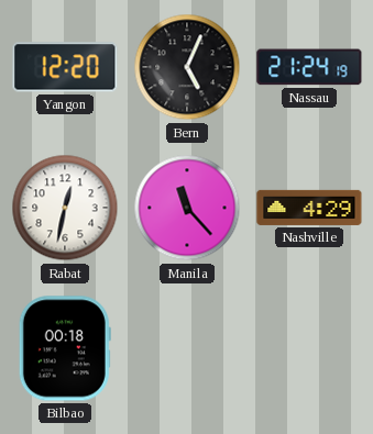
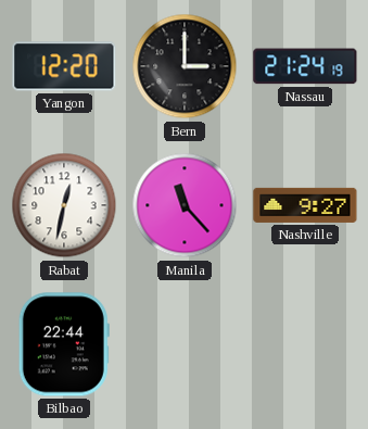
Bern: 5:04 -> 3:00
Nashville: 4:29 -> 9:27
Bilbao: 00:18 -> 22:44
